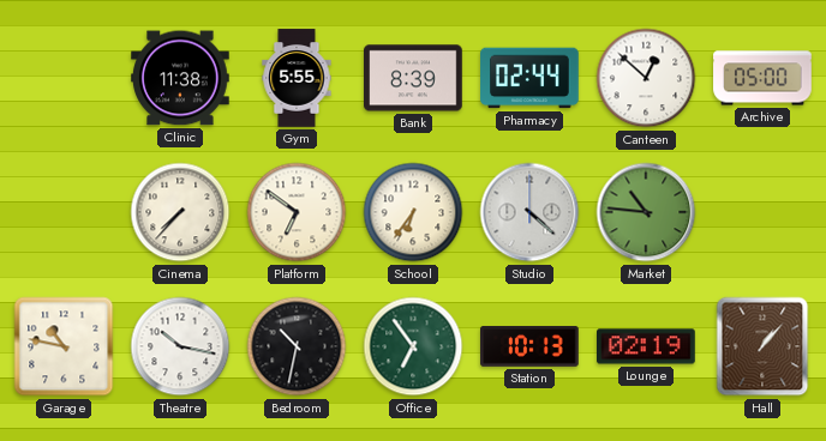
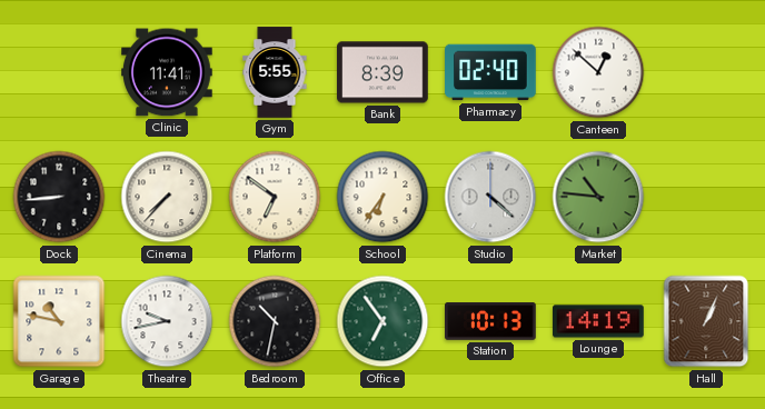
Clinic: 11:38 -> 11:41
Pharmacy: 02:44 -> 02:40
Archive: 05:00 -> none
Dock: none -> 8:44
Theatre: 10:17 -> 9:43
Lounge: 02:19 -> 14:19
Hall: 1:07 -> 1:04
